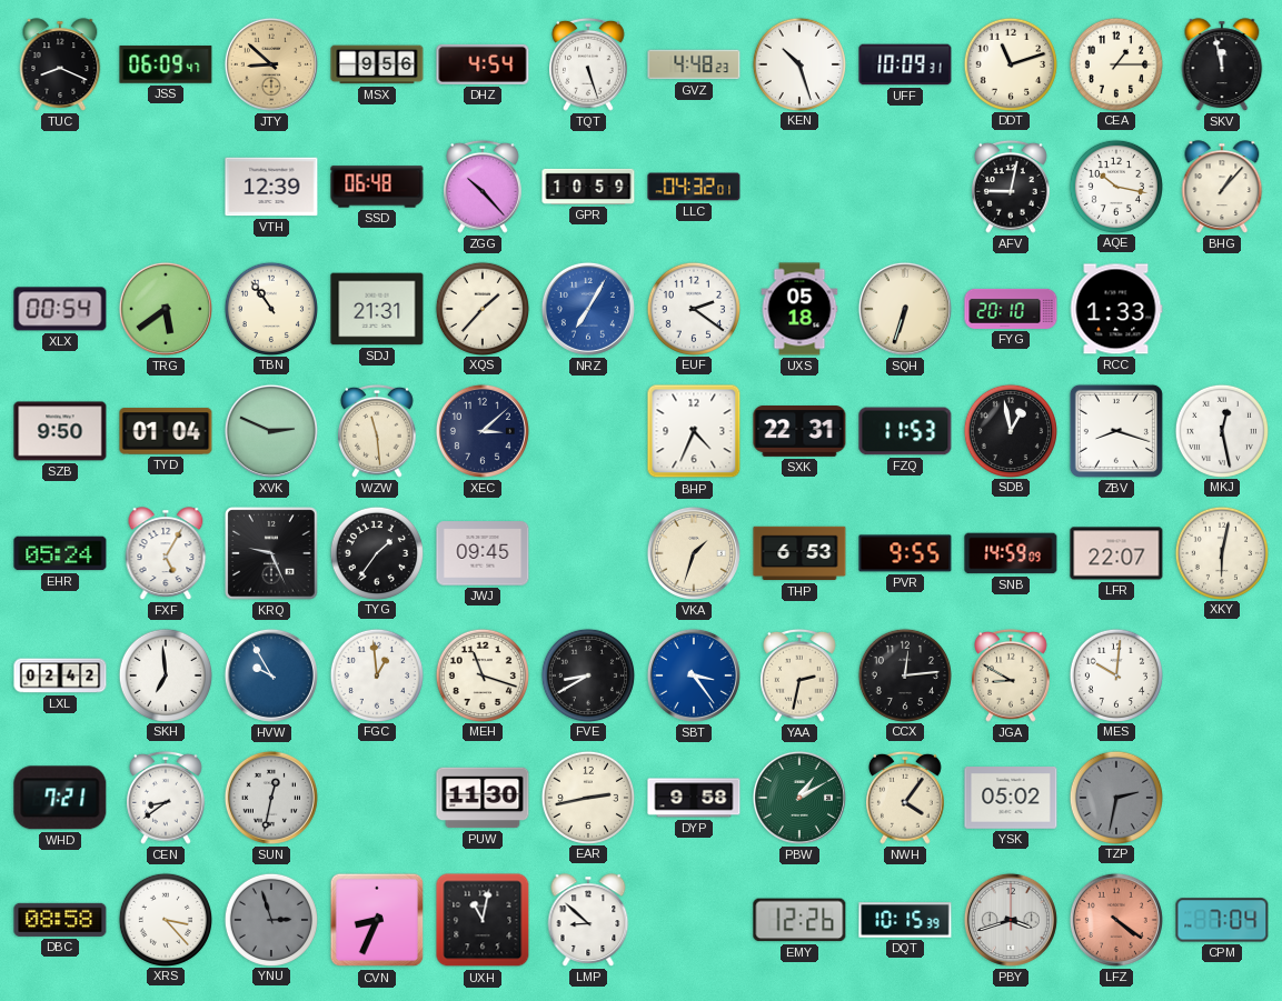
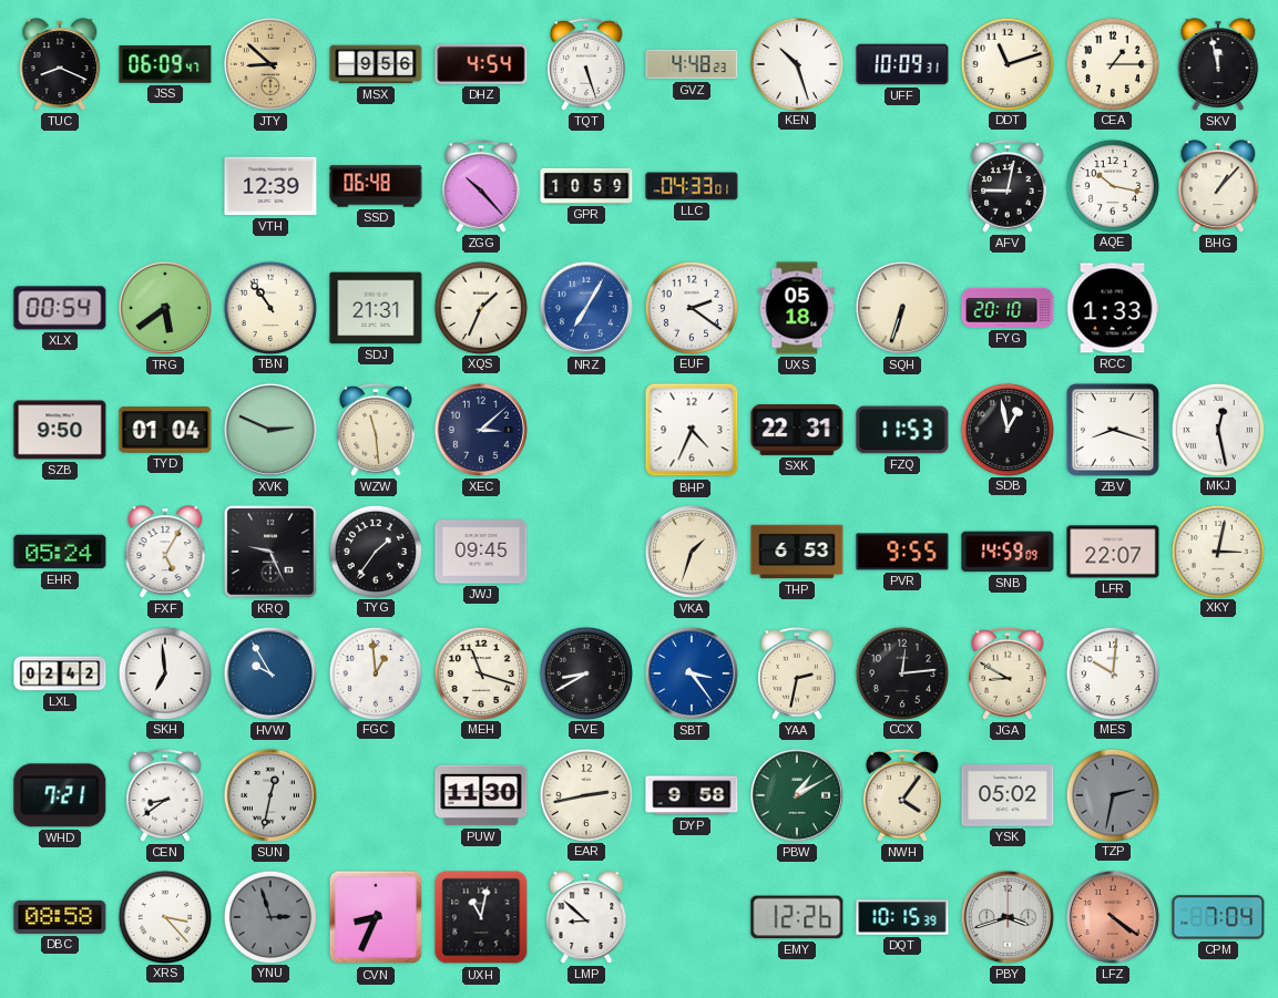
LLC: 04:32 -> 04:33
XQS: 1:37 -> 1:34
XKY: 6:02 -> 3:02
